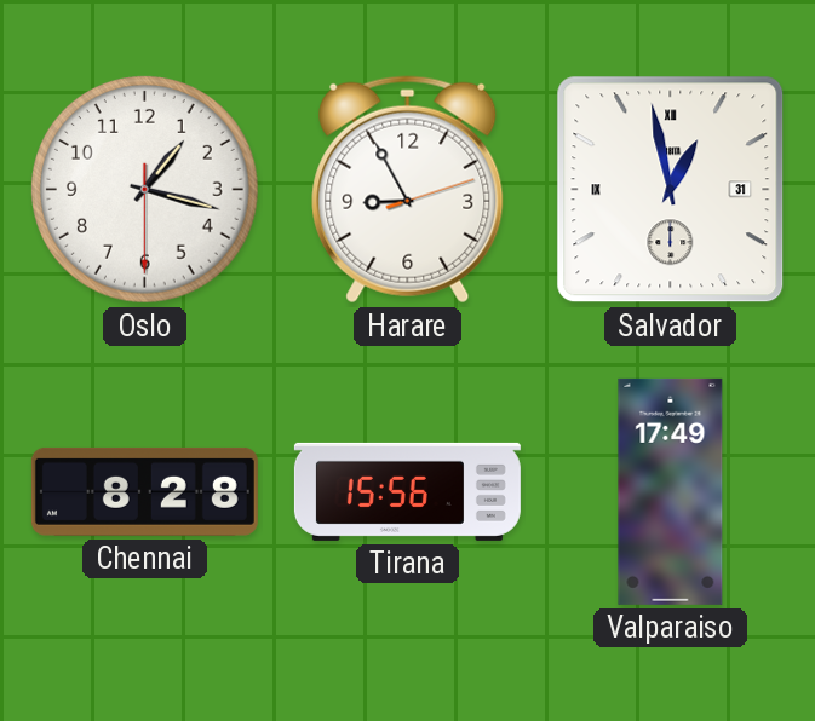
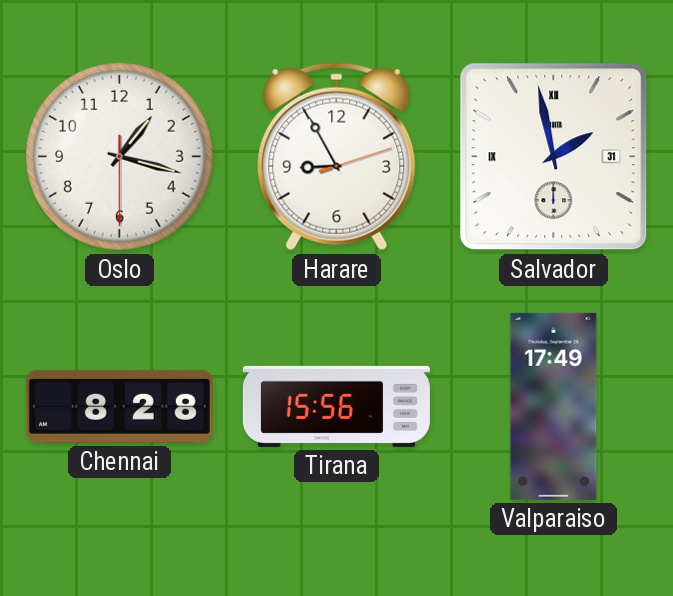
Salvador: 12:58 -> 1:58
